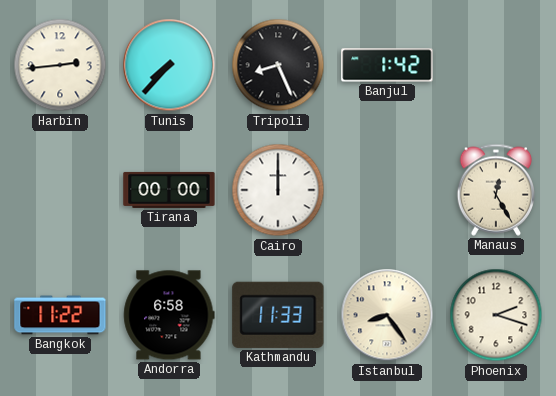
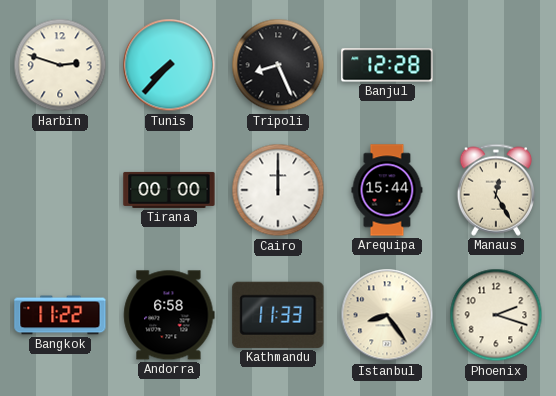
Harbin: 2:44 -> 2:48
Banjul: 1:42 -> 12:28
Arequipa: none -> 15:44
